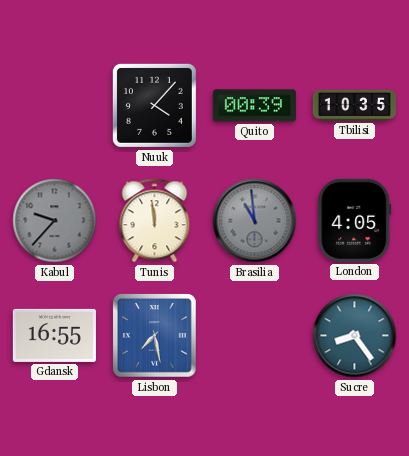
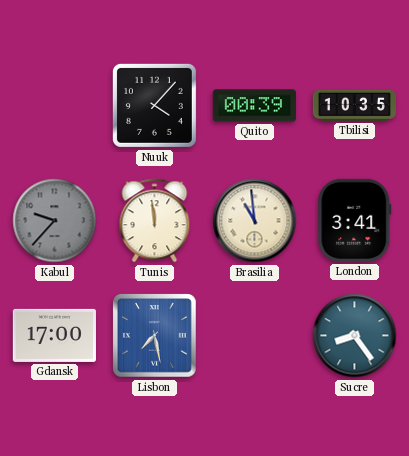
Brasilia dial: grey -> cream
London: 4:05 -> 3:41
Gdansk: 16:55 -> 17:00
